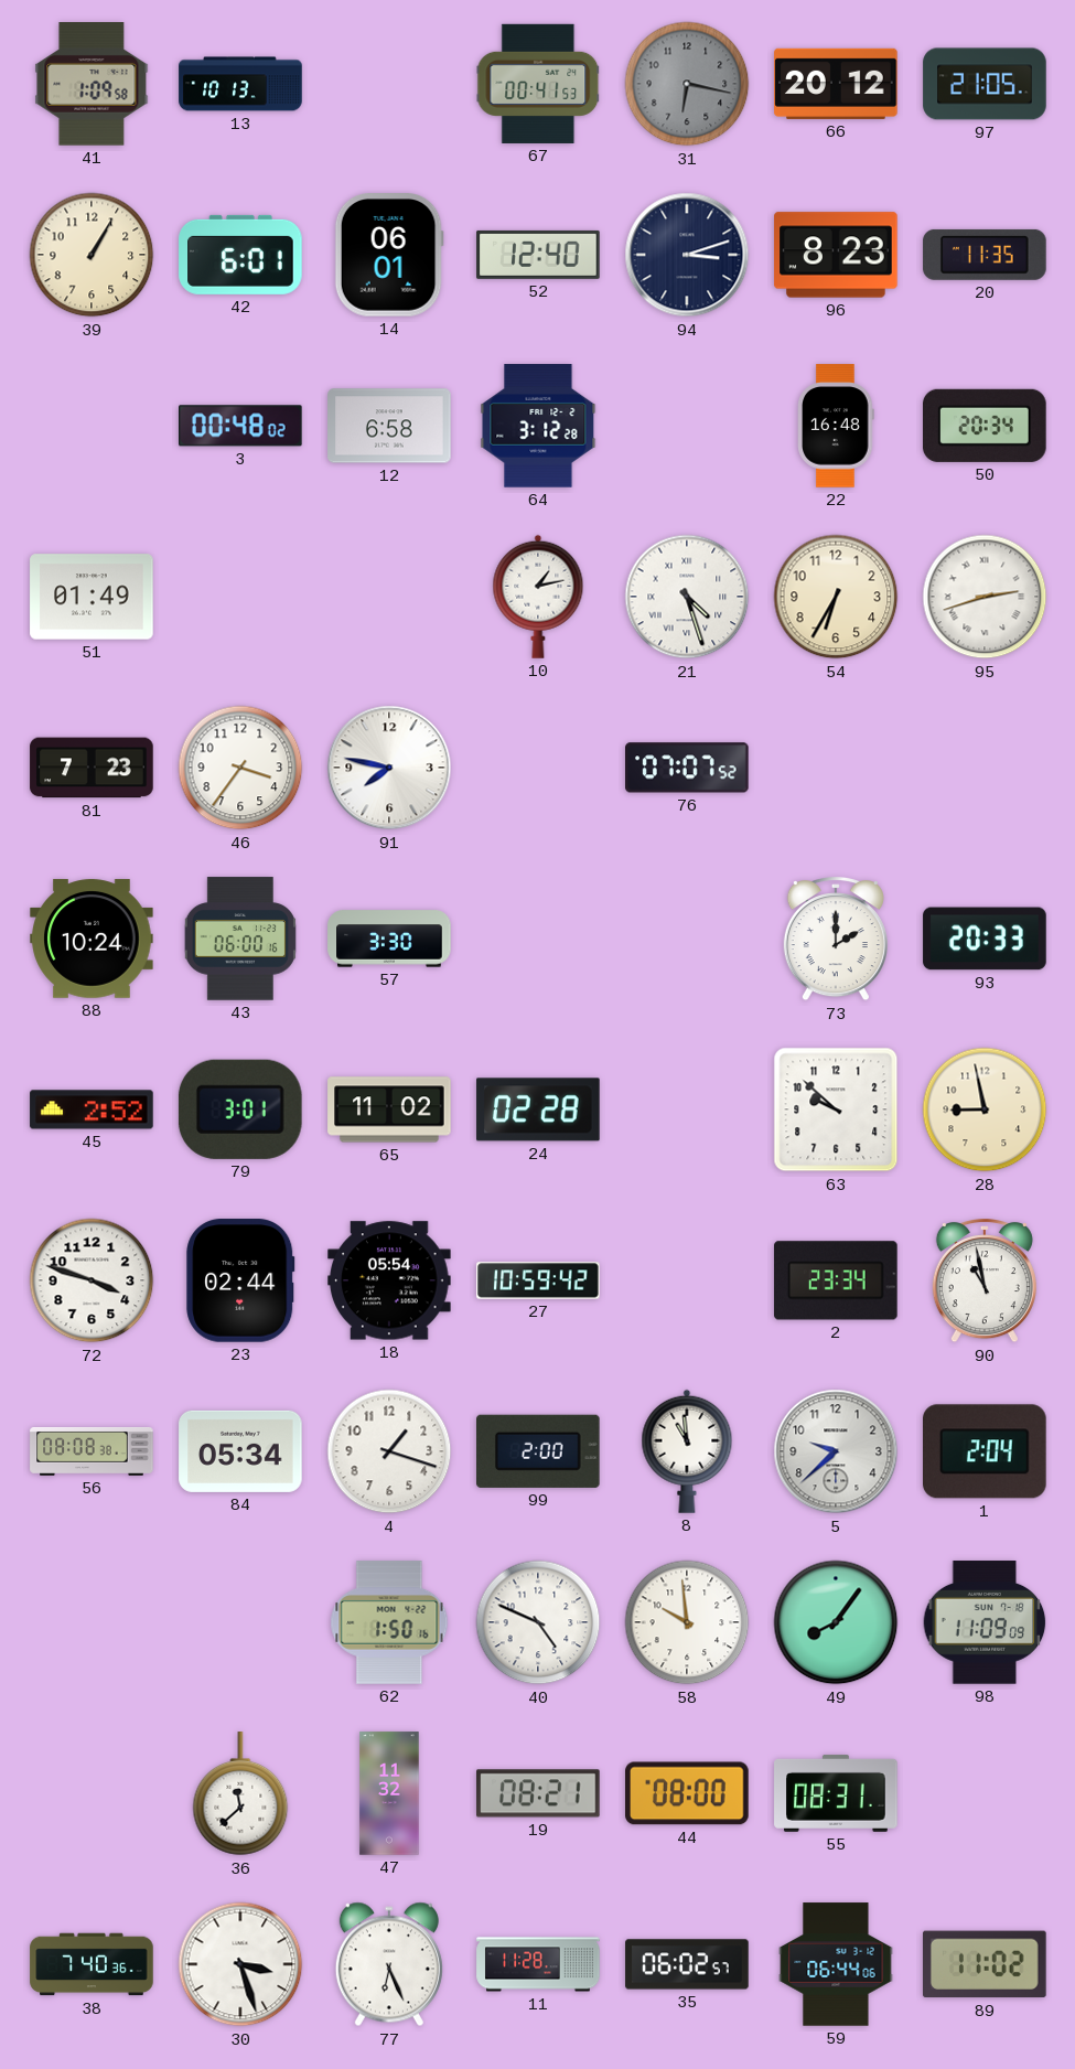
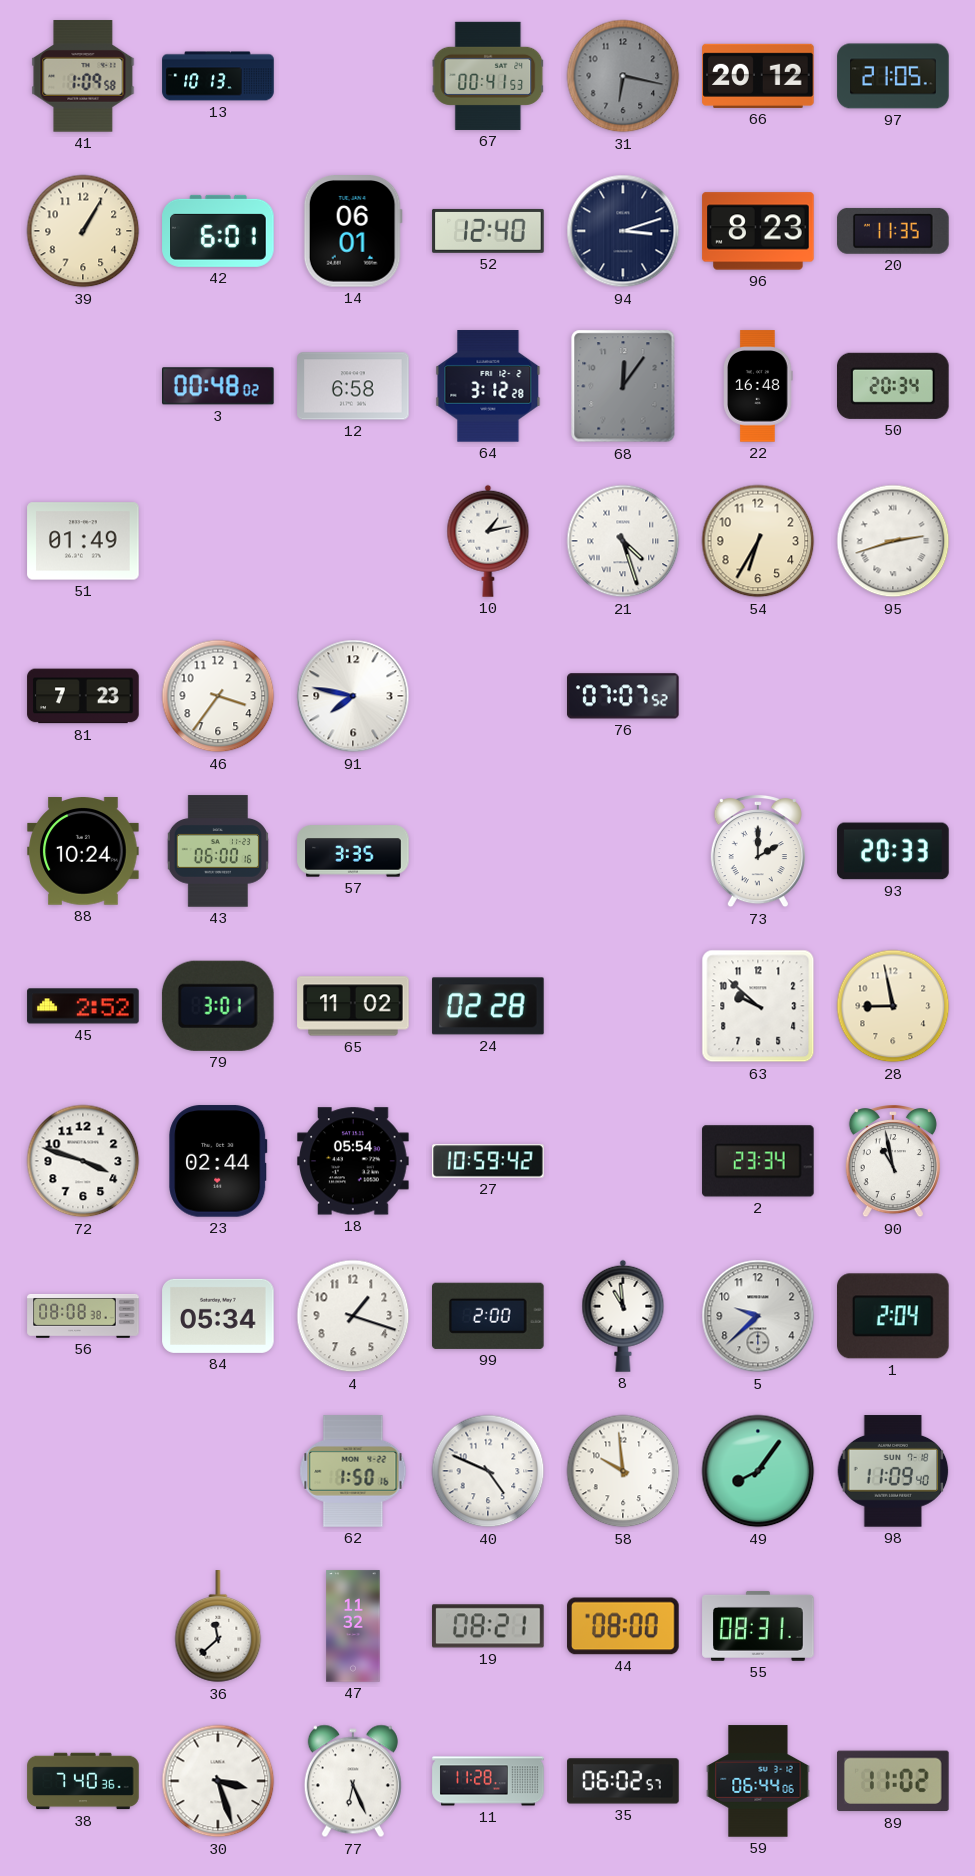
68: none -> 12:06
57: 3:30 -> 3:35
98: 11:09:09 -> 11:09:40
